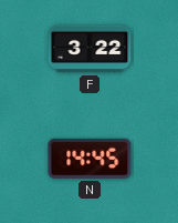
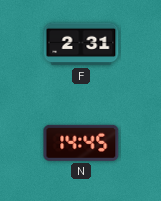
F: 3:22 -> 2:31
